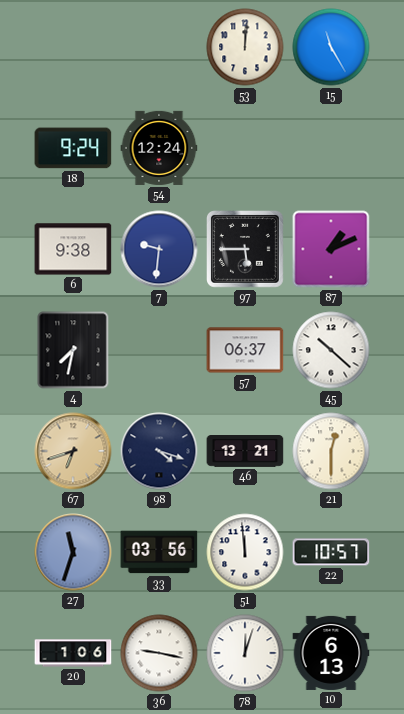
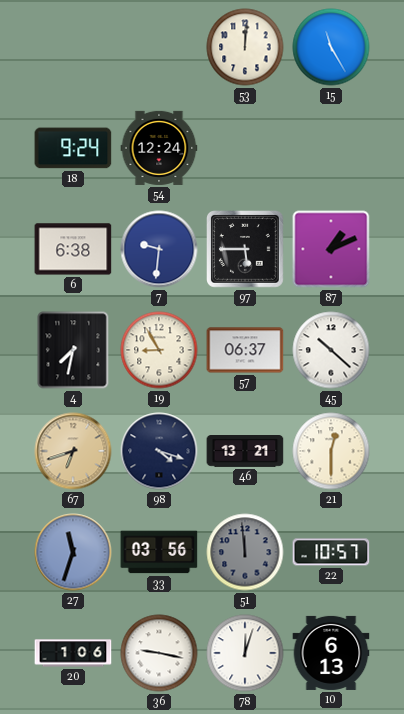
6: 9:38 -> 6:38
19: none -> 8:55
51 dial: white -> grey
